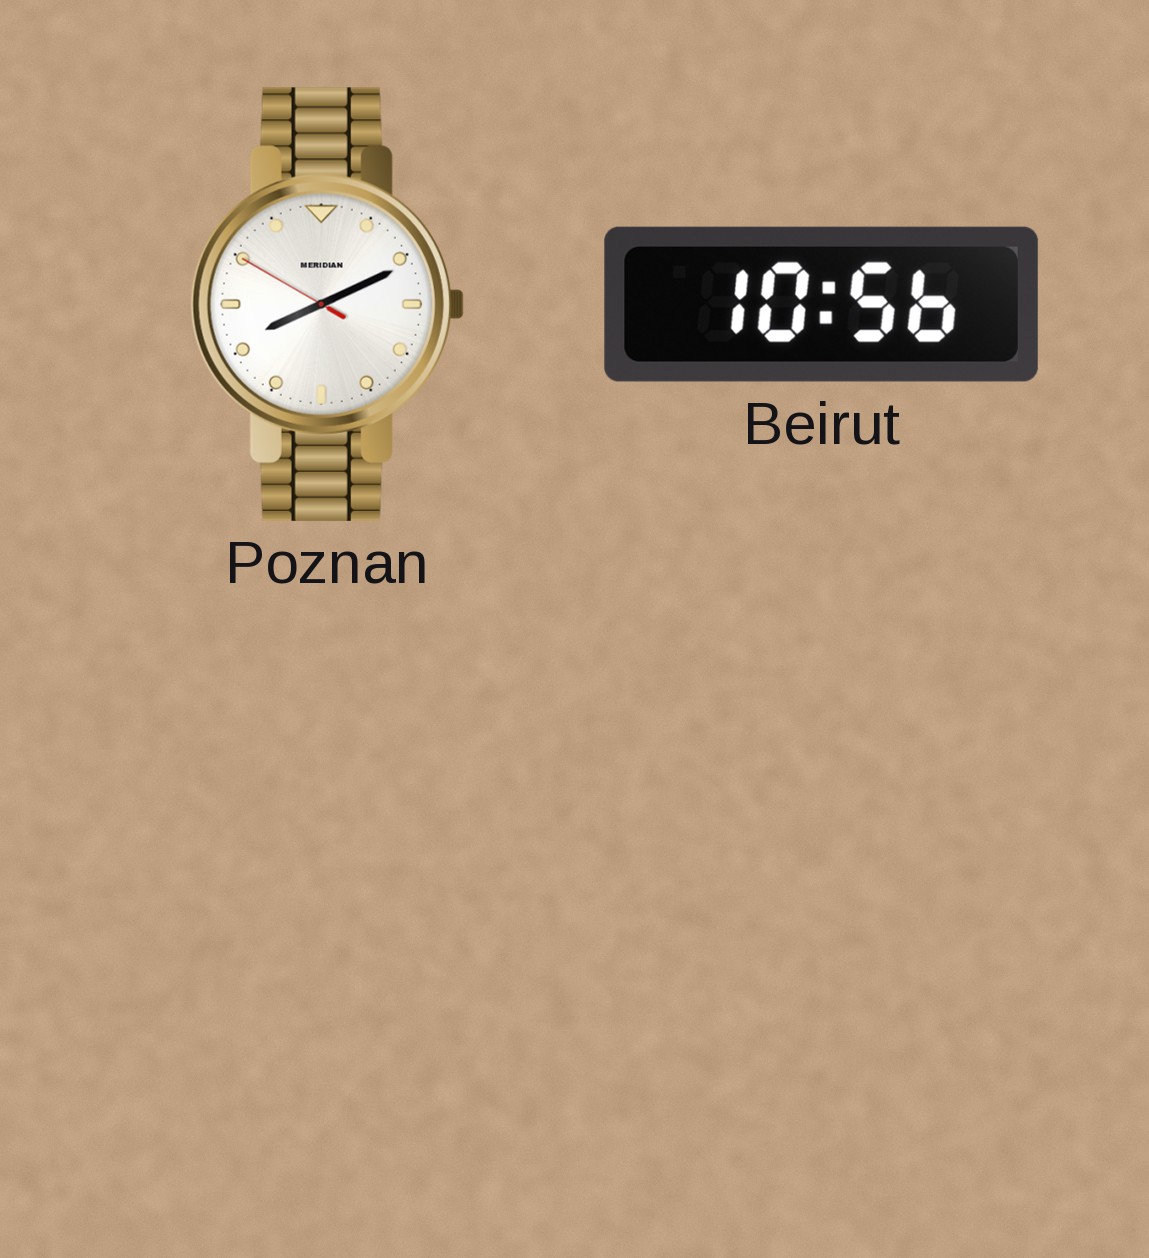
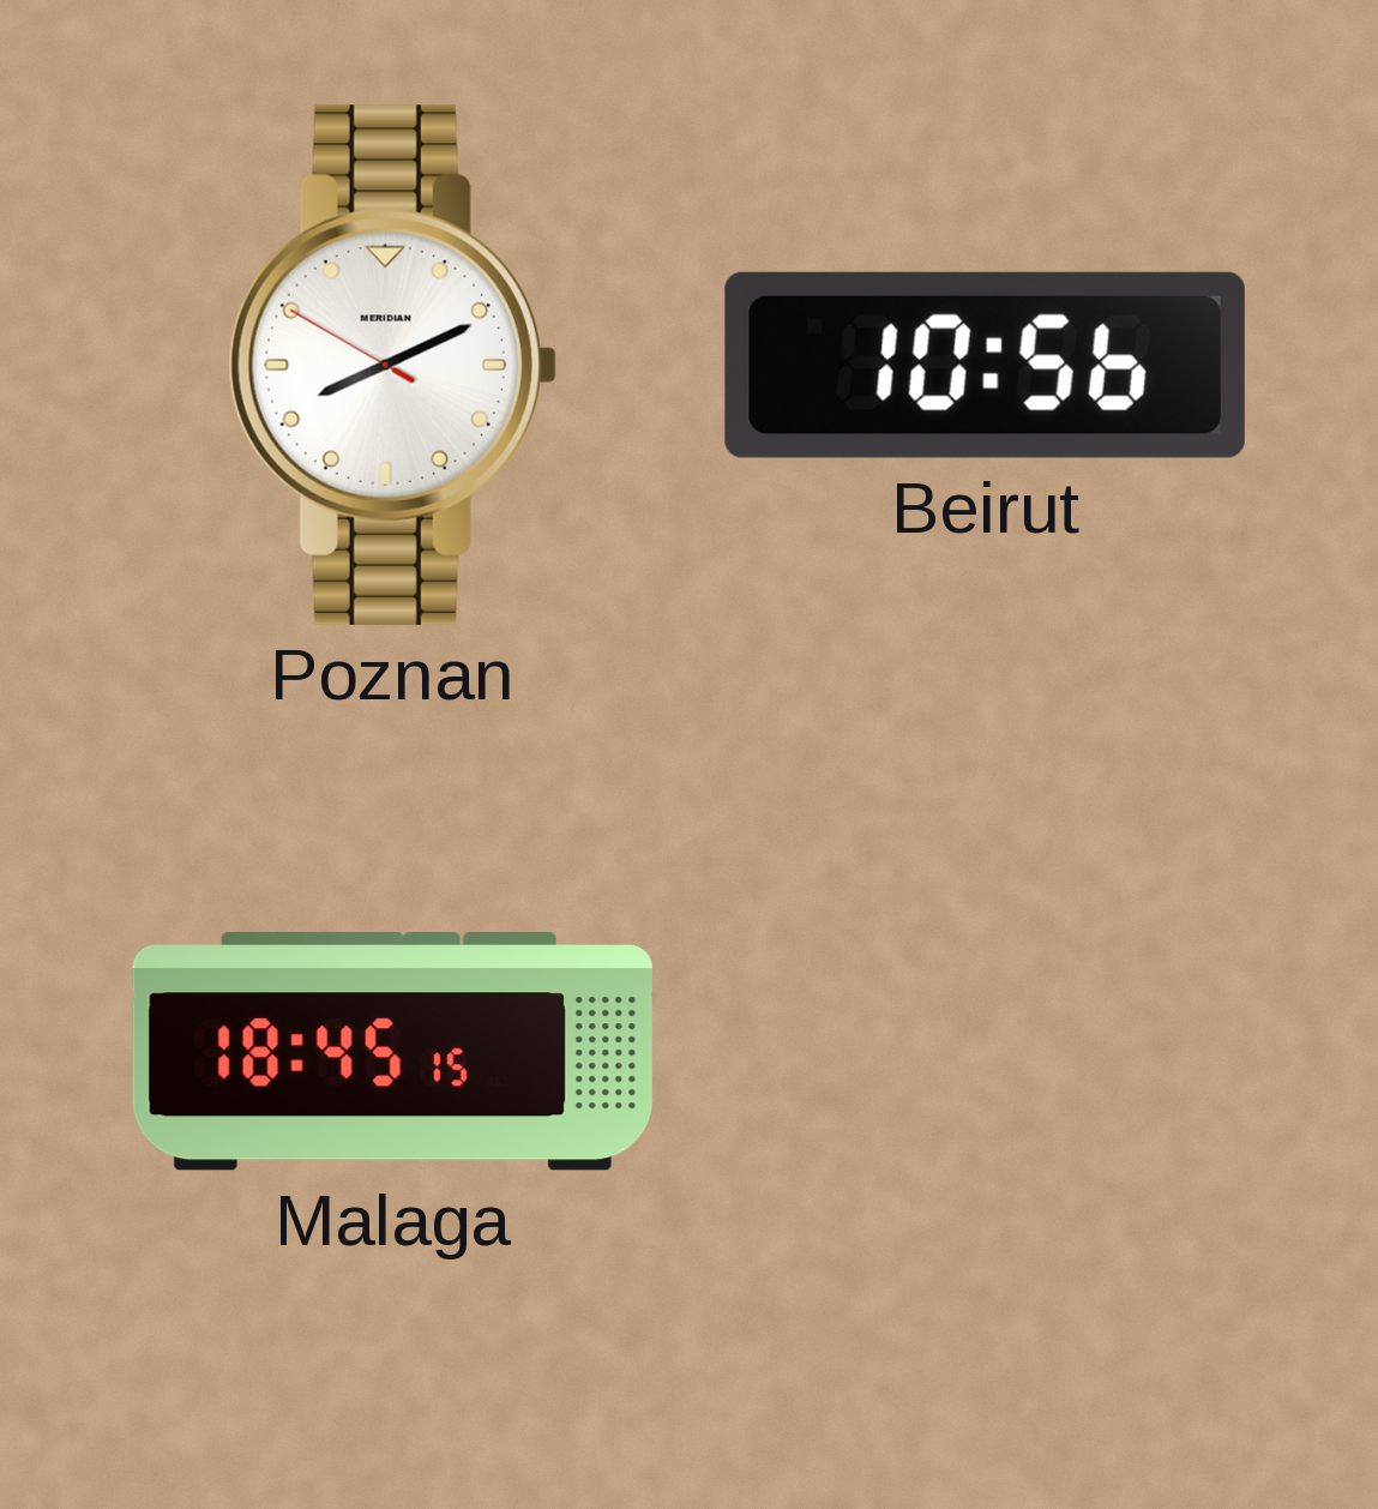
Malaga: none -> 18:45
